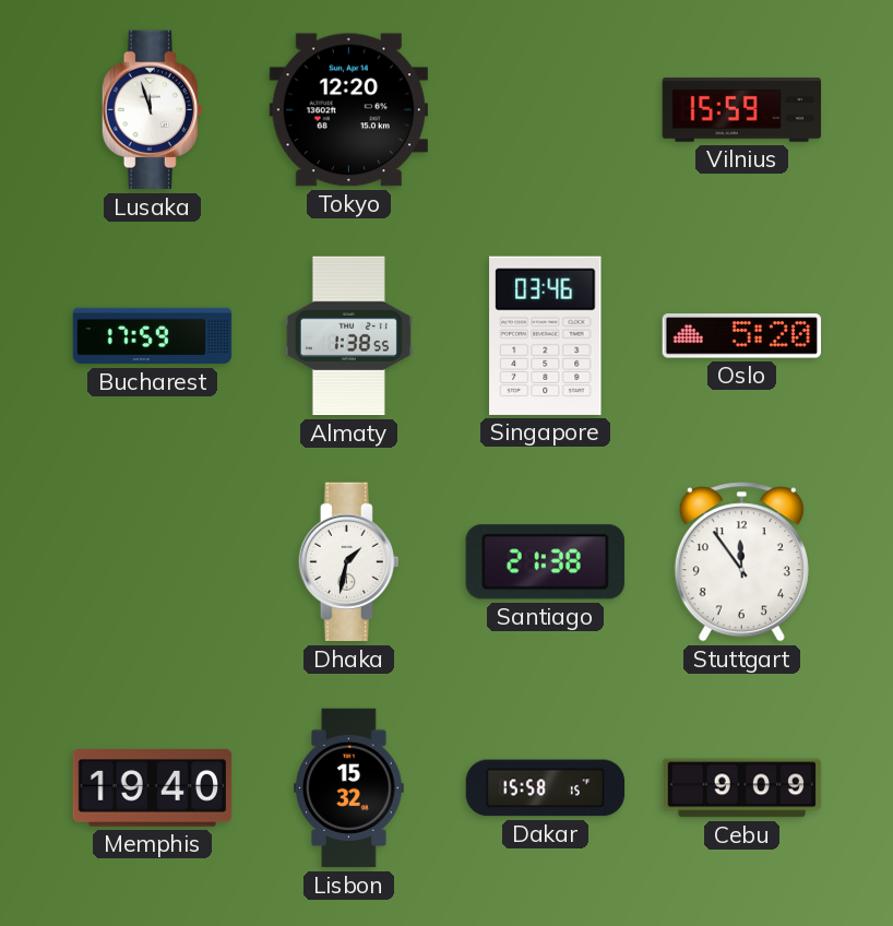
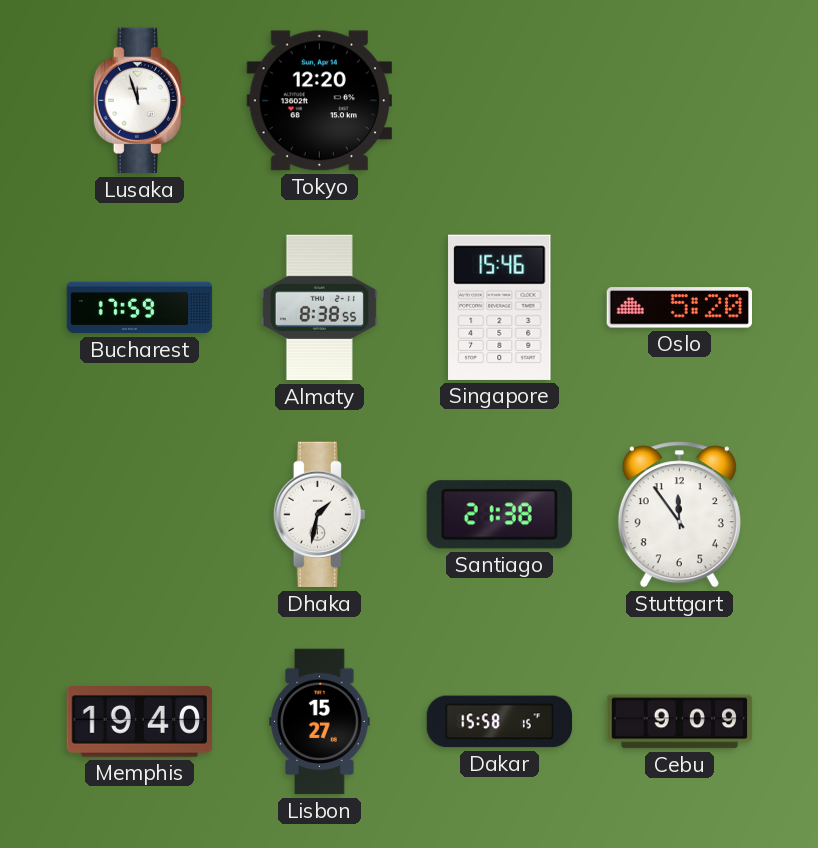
Vilnius: 15:59 -> none
Almaty: 1:38 -> 8:38
Singapore: 03:46 -> 15:46
Lisbon: 15:32 -> 15:27
